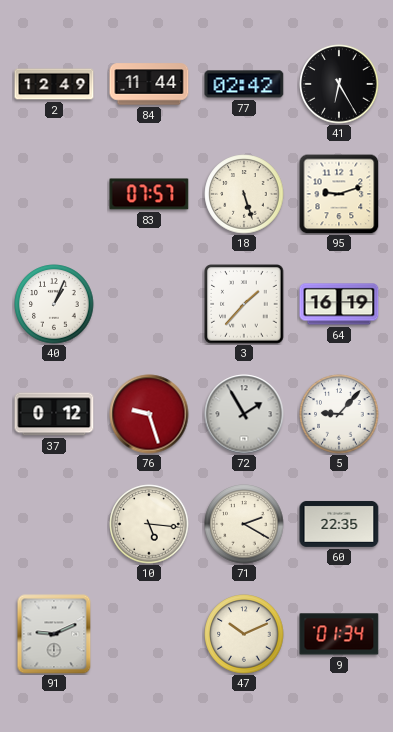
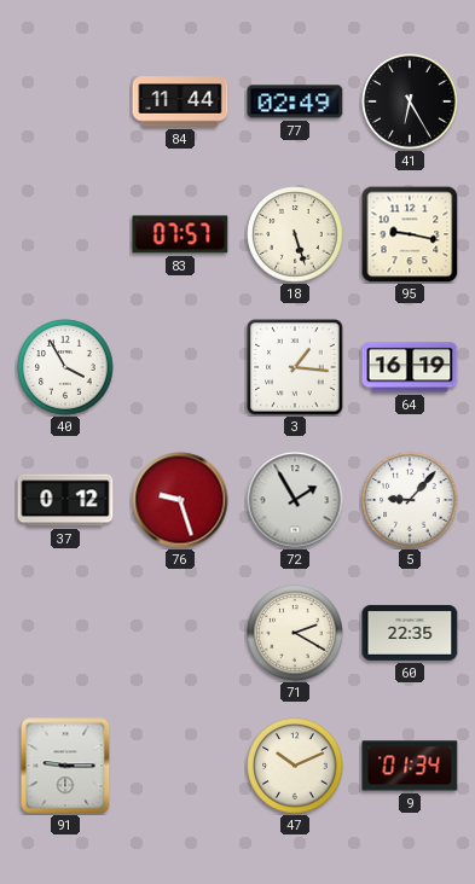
2: 12:49 -> none
77: 02:42 -> 02:49
95: 9:12 -> 9:17
40: 1:04 -> 3:55
3: 1:37 -> 1:16
10: 5:16 -> none
91: 9:11 -> 9:15
